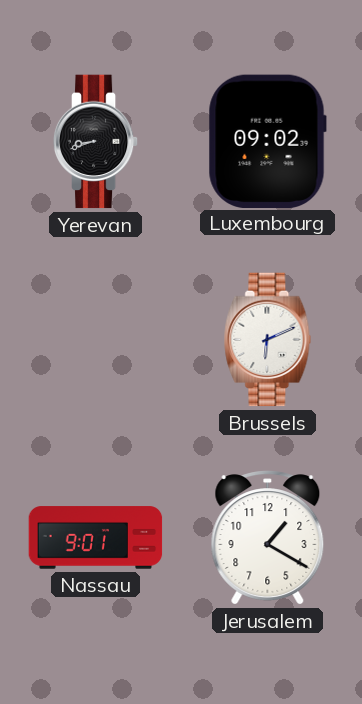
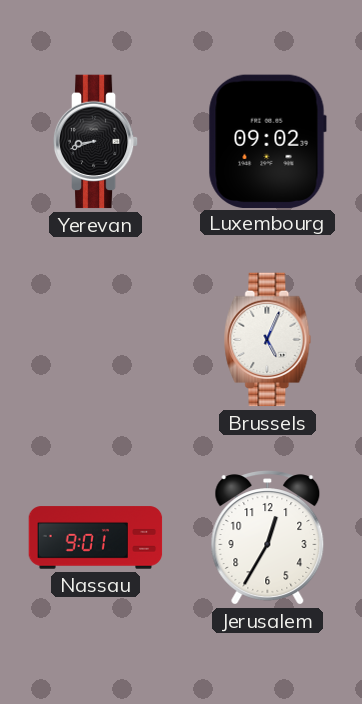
Brussels: 6:11 -> 5:04
Jerusalem: 1:20 -> 12:35
